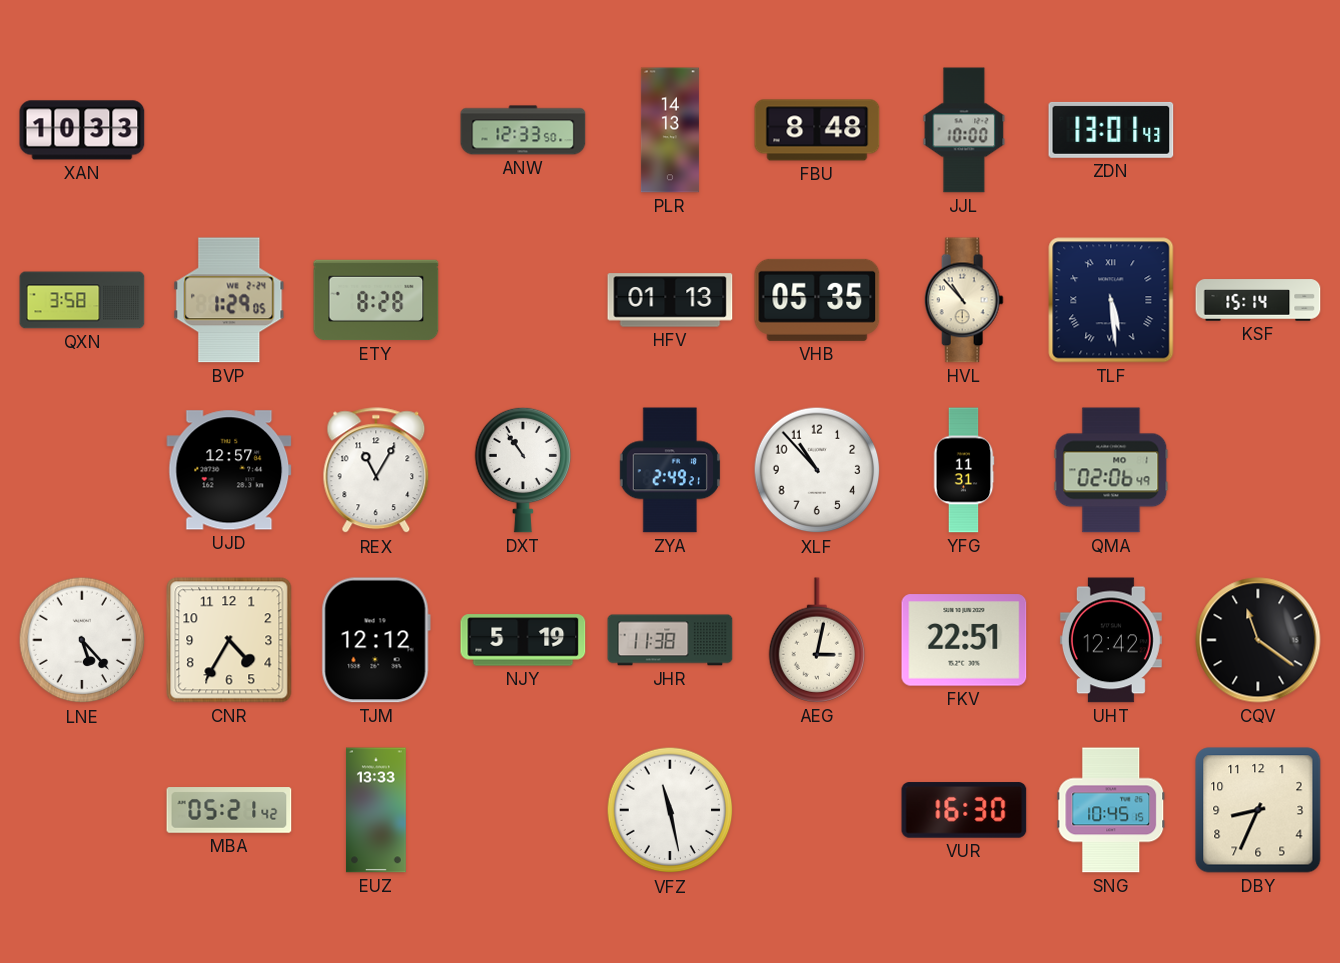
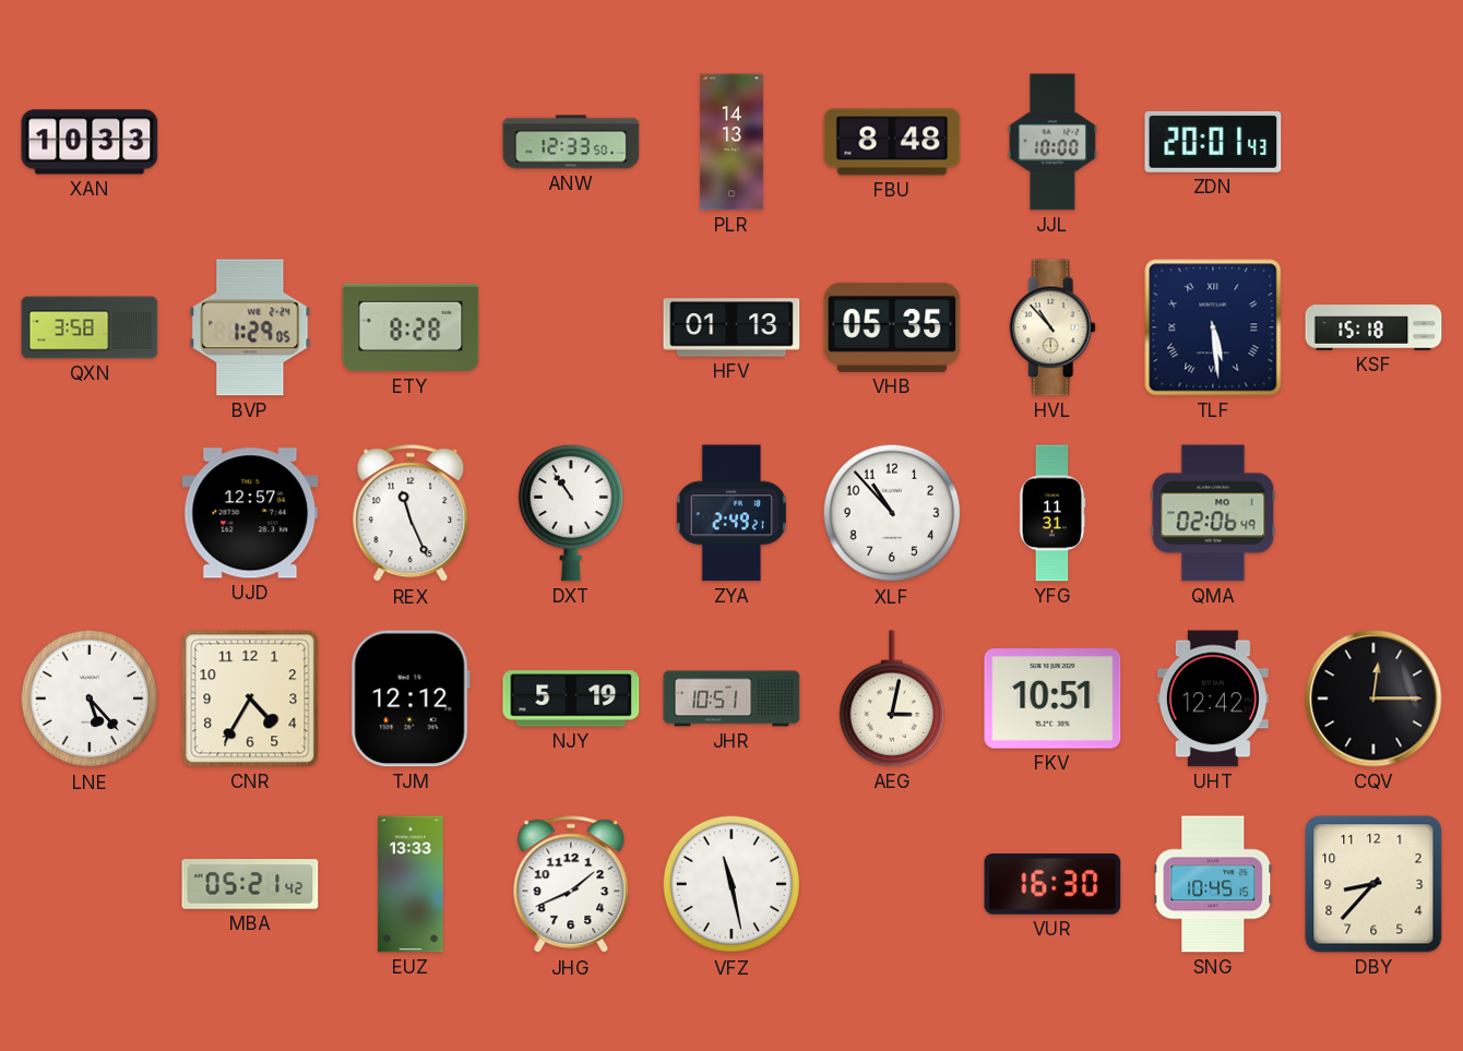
ZDN: 13:01 -> 20:01
KSF: 15:14 -> 15:18
REX: 11:05 -> 11:26
JHR: 11:38 -> 10:51
FKV: 22:51 -> 10:51
CQV: 11:21 -> 12:15
JHG: none -> 1:41
DBY: 8:34 -> 8:37
